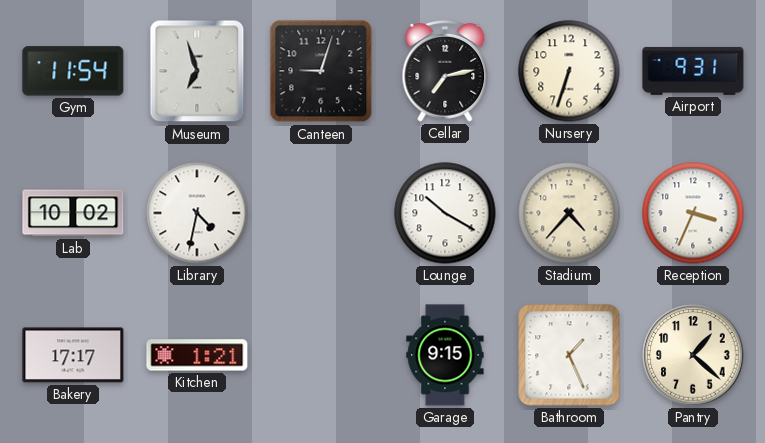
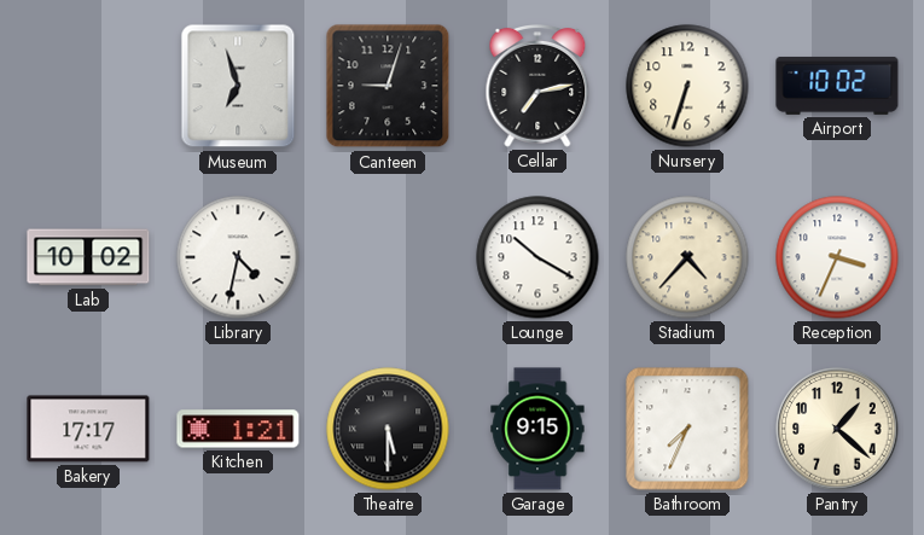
Gym: 11:54 -> none
Airport: 9:31 -> 10:02
Theatre: none -> 5:30
Bathroom: 1:26 -> 7:34
